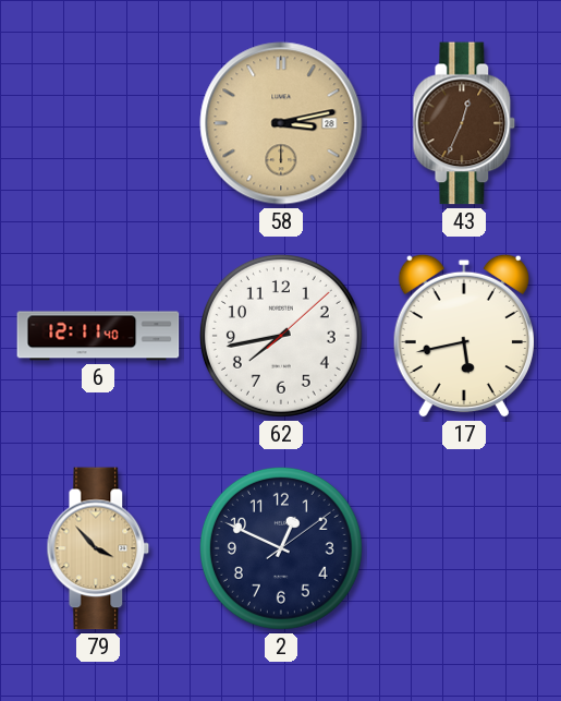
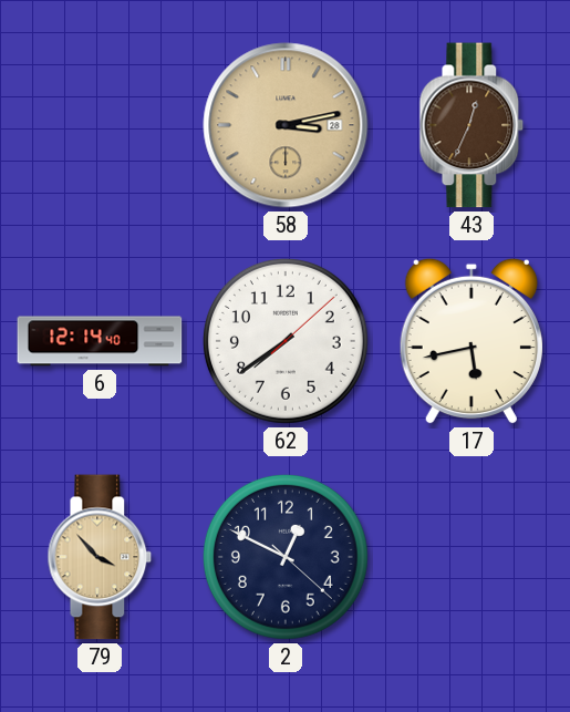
6: 12:11 -> 12:14
62: 7:43 -> 7:39
2: 12:49:09 -> 12:49:22
